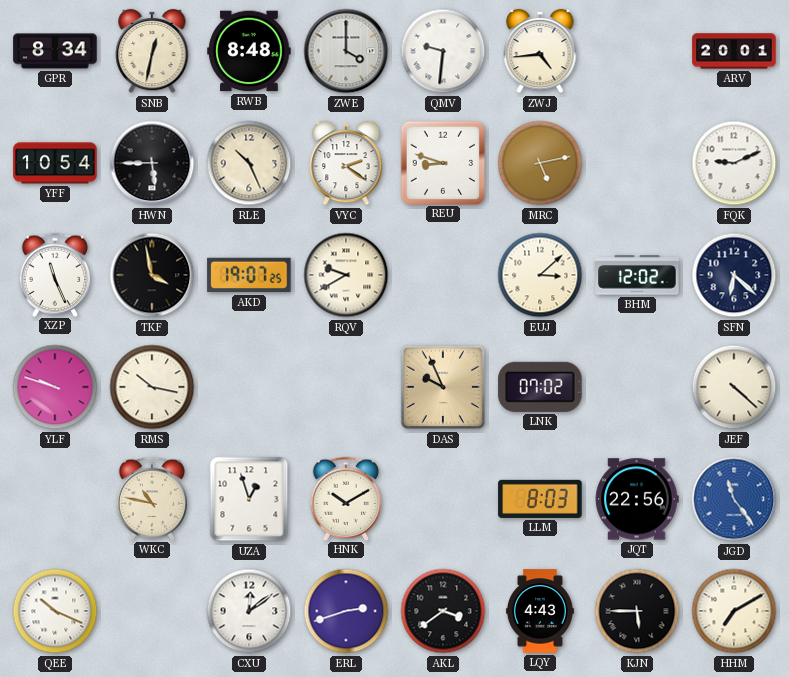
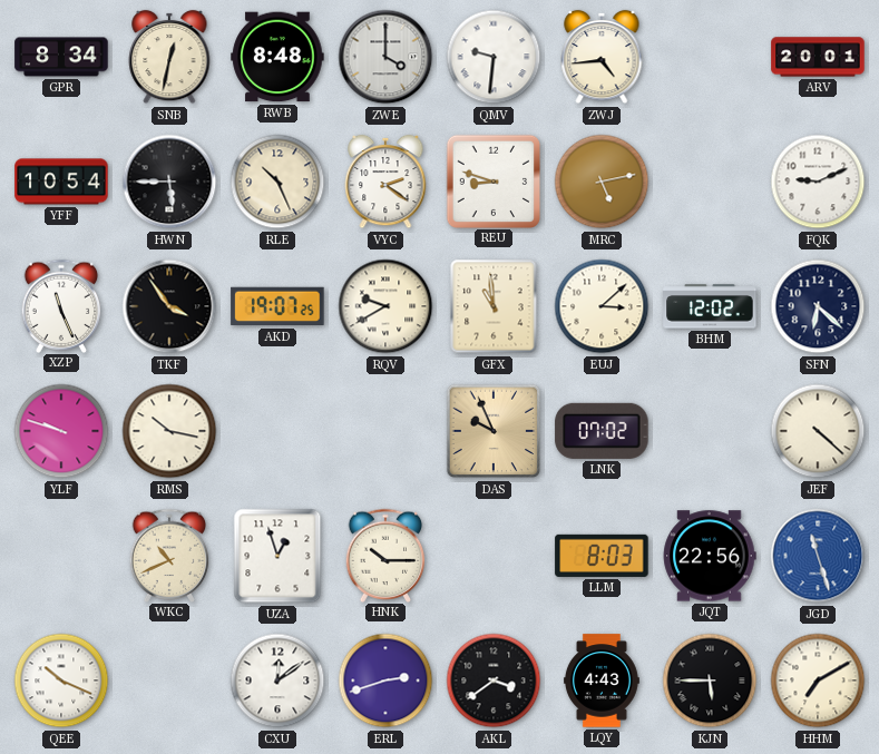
TKF: 3:58 -> 3:54
GFX: none -> 10:59
WKC: 10:47 -> 10:41
HNK: 10:10 -> 10:15
JGD: 11:24 -> 11:27
